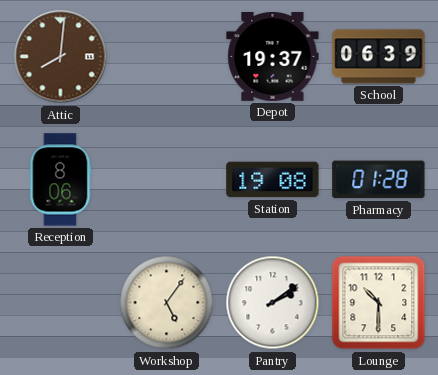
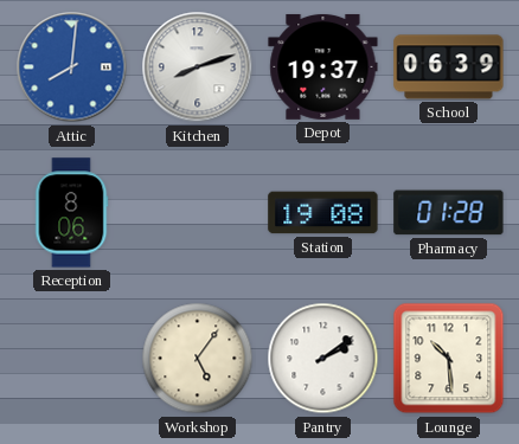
Attic dial: brown -> blue
Kitchen: none -> 8:12
Lounge: 10:30 -> 10:29
